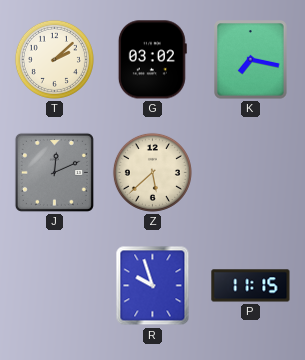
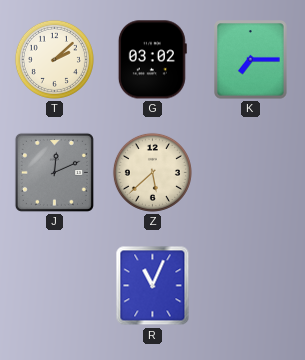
K: 7:17 -> 7:15
R: 9:57 -> 11:04
P: 11:15 -> none
